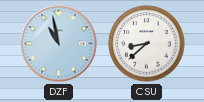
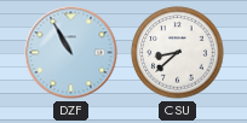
DZF: 10:58 -> 10:55
